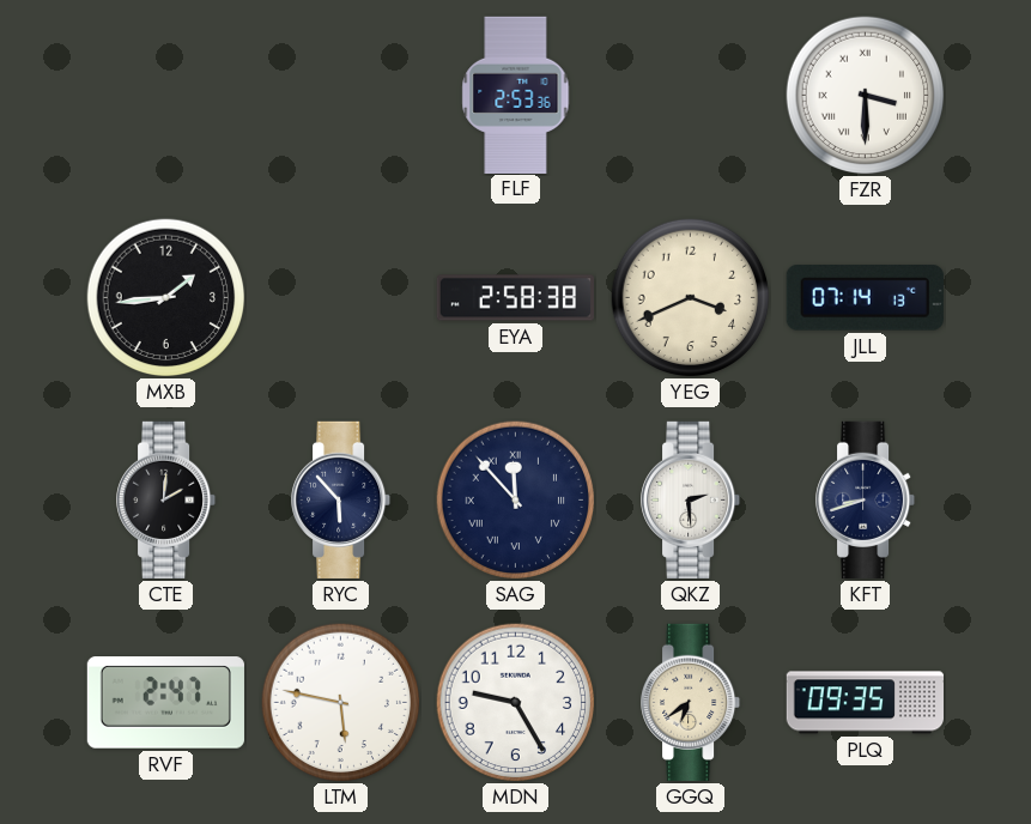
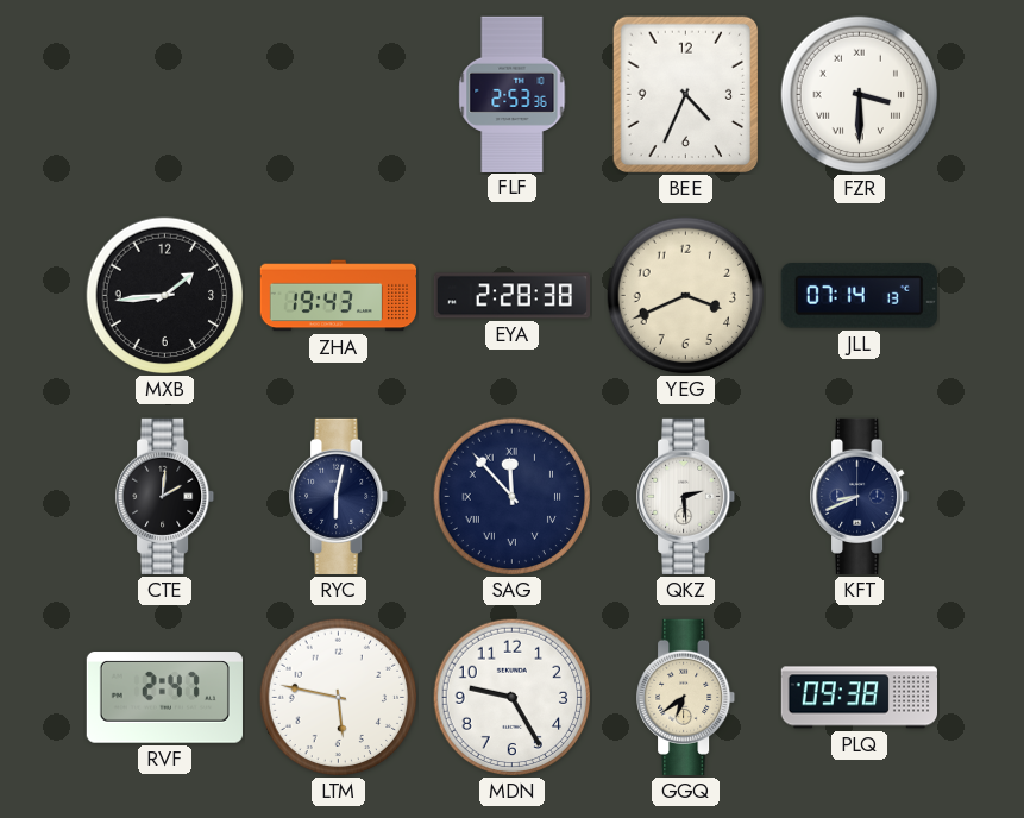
BEE: none -> 4:34
ZHA: none -> 19:43
EYA: 2:58 -> 2:28
RYC: 5:53 -> 6:02
KFT: 8:42 -> 8:41
PLQ: 09:35 -> 09:38
